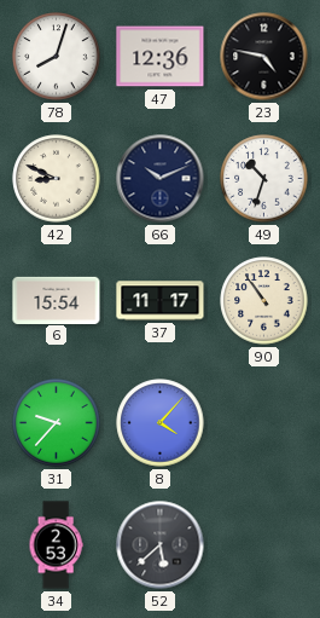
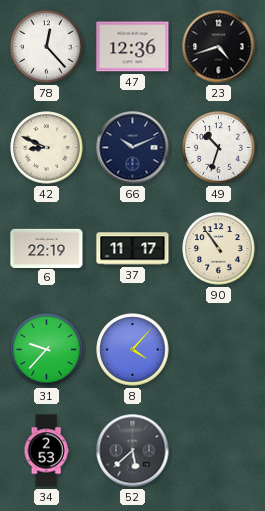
78: 8:03 -> 12:23
23: 4:47 -> 4:42
6: 15:54 -> 22:19
